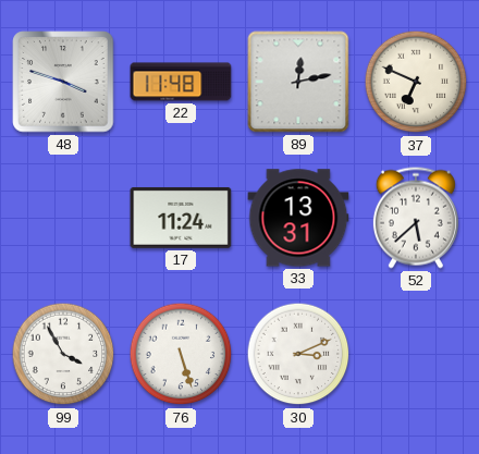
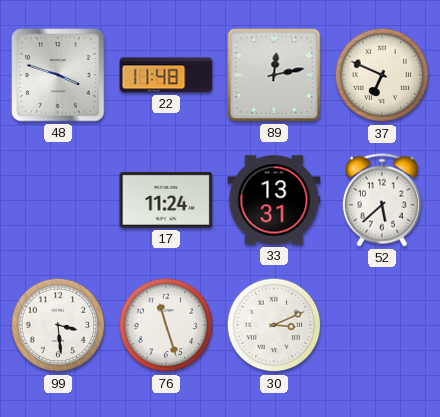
99: 3:55 -> 3:29
76: 5:27 -> 11:27
